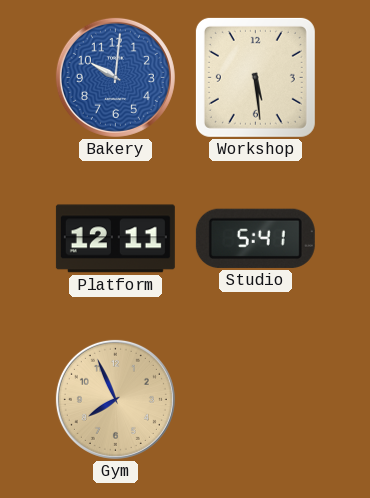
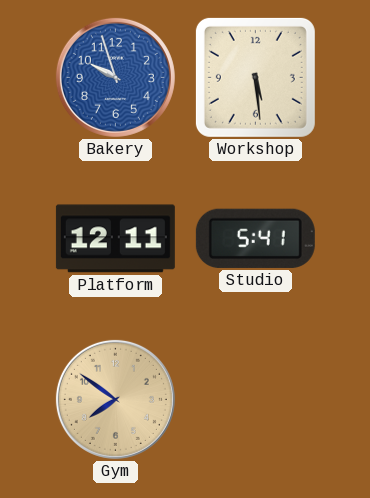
Bakery: 10:01 -> 9:57
Gym: 7:56 -> 7:51
